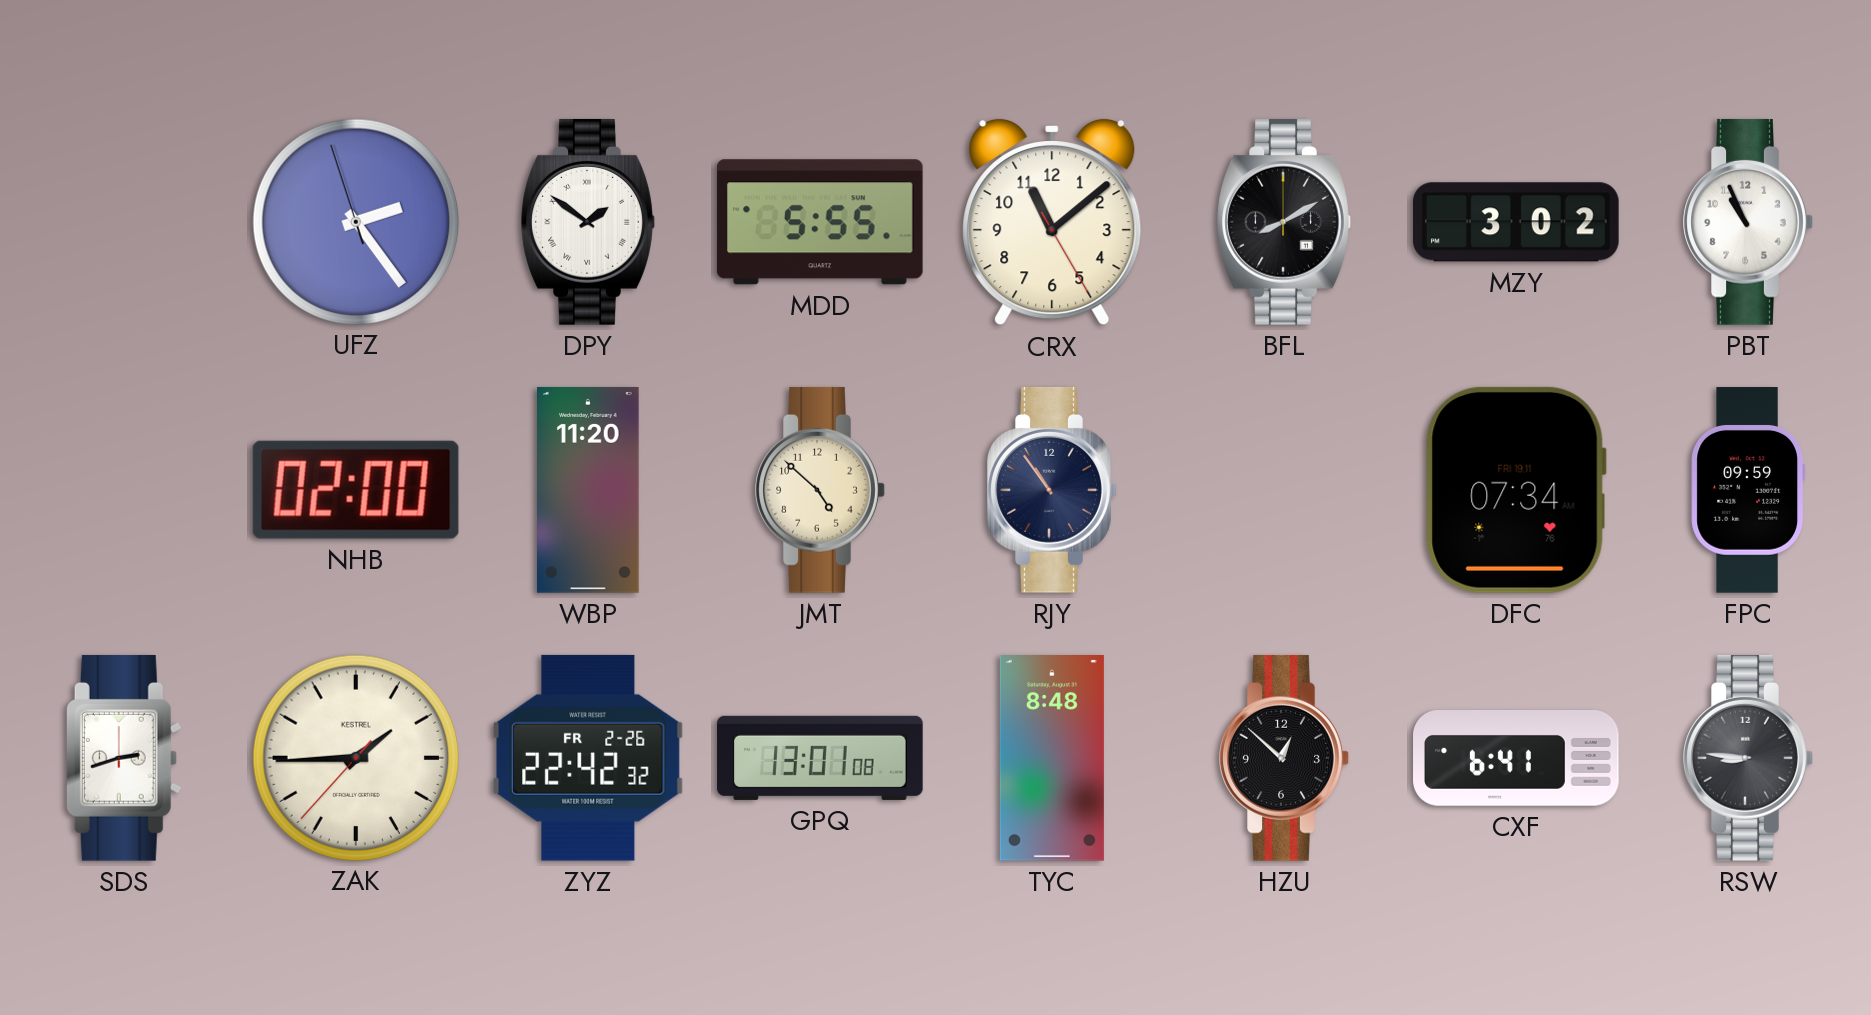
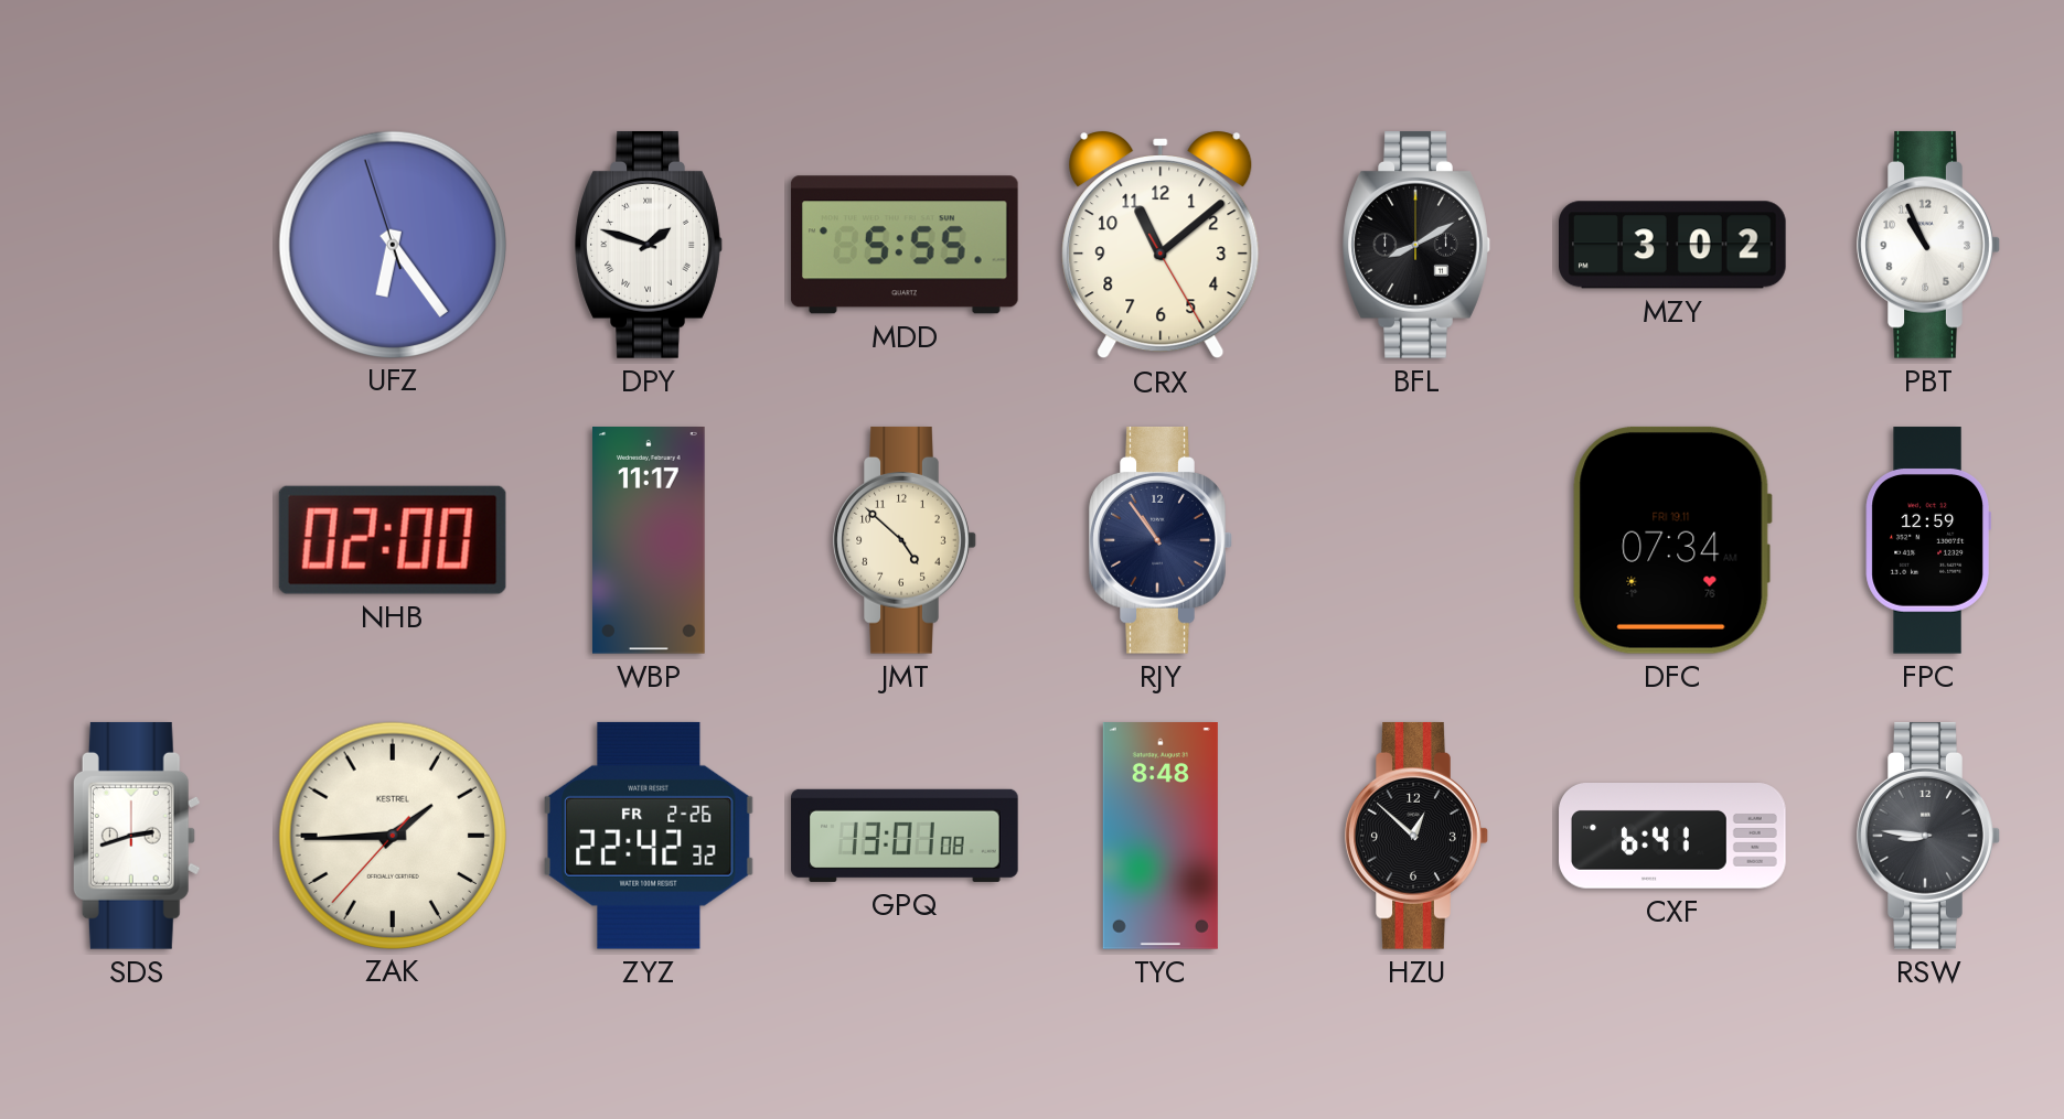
UFZ: 2:23 -> 6:23
DPY: 1:51 -> 1:48
WBP: 11:20 -> 11:17
FPC: 09:59 -> 12:59
